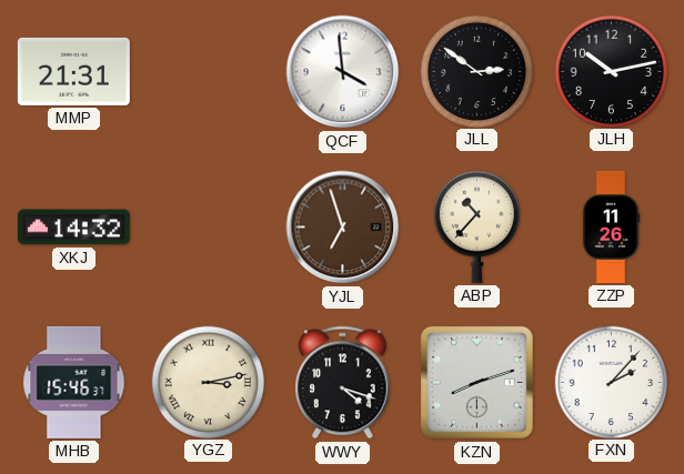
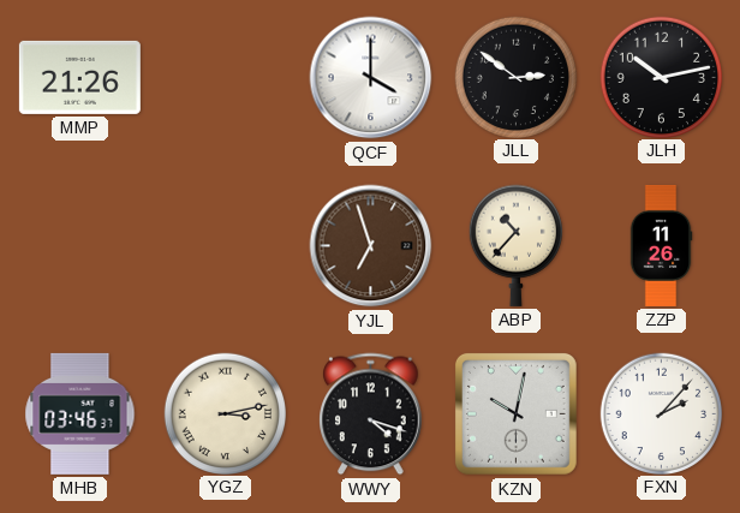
MMP: 21:31 -> 21:26
QCF: 3:59 -> 4:00
XKJ: 14:32 -> none
MHB: 15:46 -> 03:46
KZN: 8:12 -> 10:02
